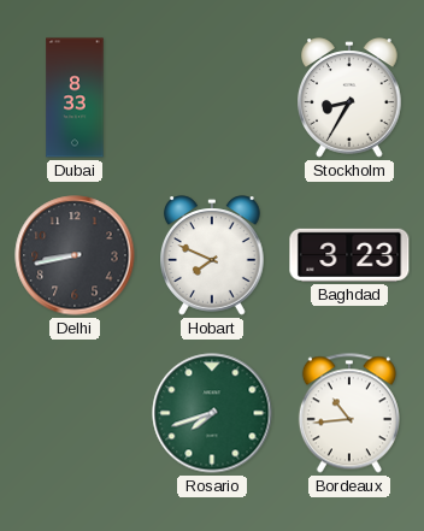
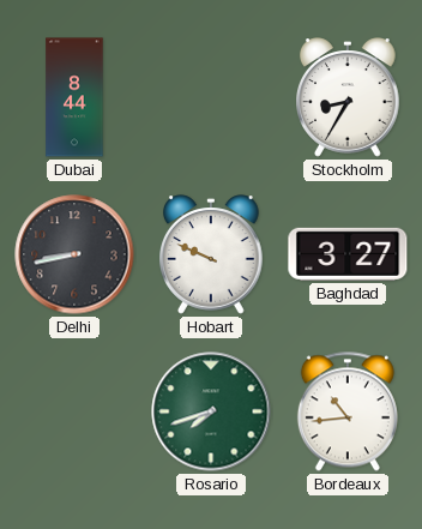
Dubai: 8:33 -> 8:44
Hobart: 7:49 -> 9:49
Baghdad: 3:23 -> 3:27
